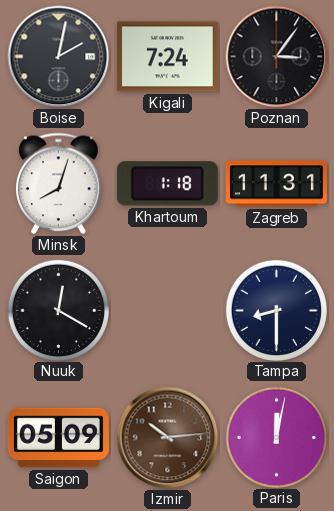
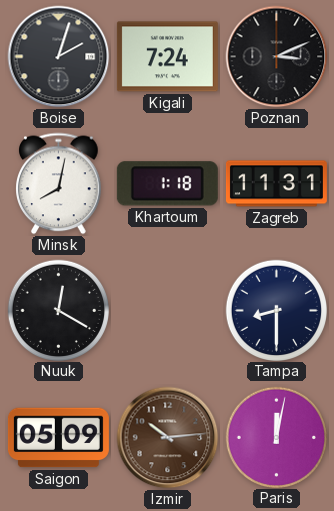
Boise: 2:02 -> 2:03
Poznan: 3:06 -> 3:11
Minsk: 8:03 -> 8:02
